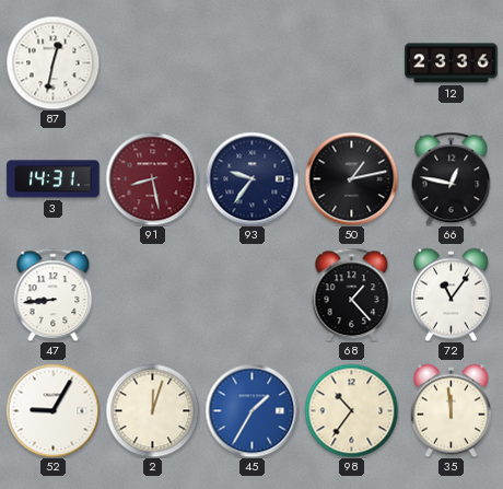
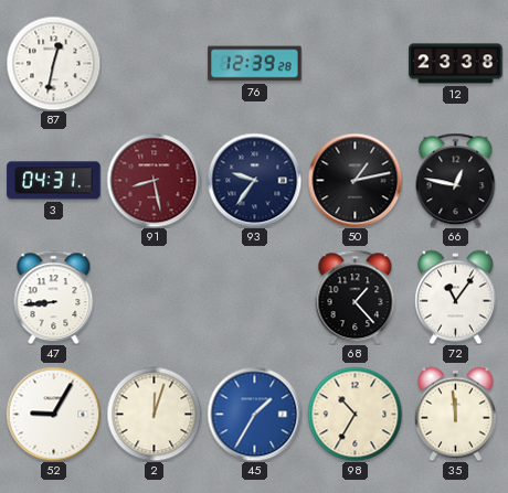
76: none -> 12:39
12: 23:36 -> 23:38
3: 14:31 -> 04:31
98: 10:36 -> 10:35
